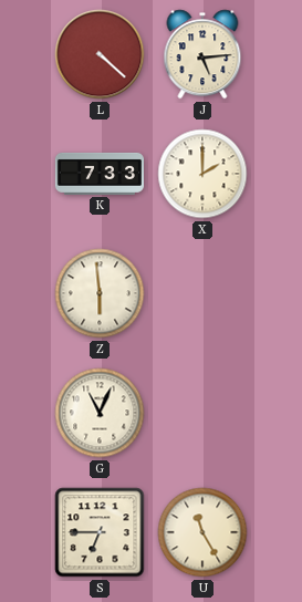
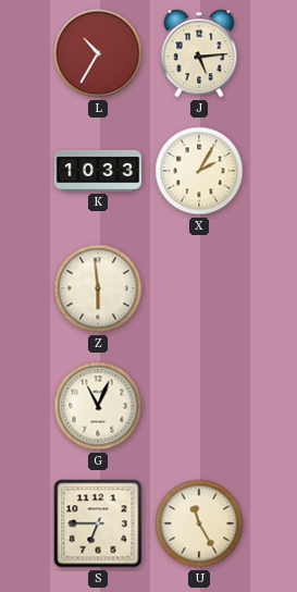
L: 4:22 -> 10:35
K: 7:33 -> 10:33
X: 2:00 -> 2:05
